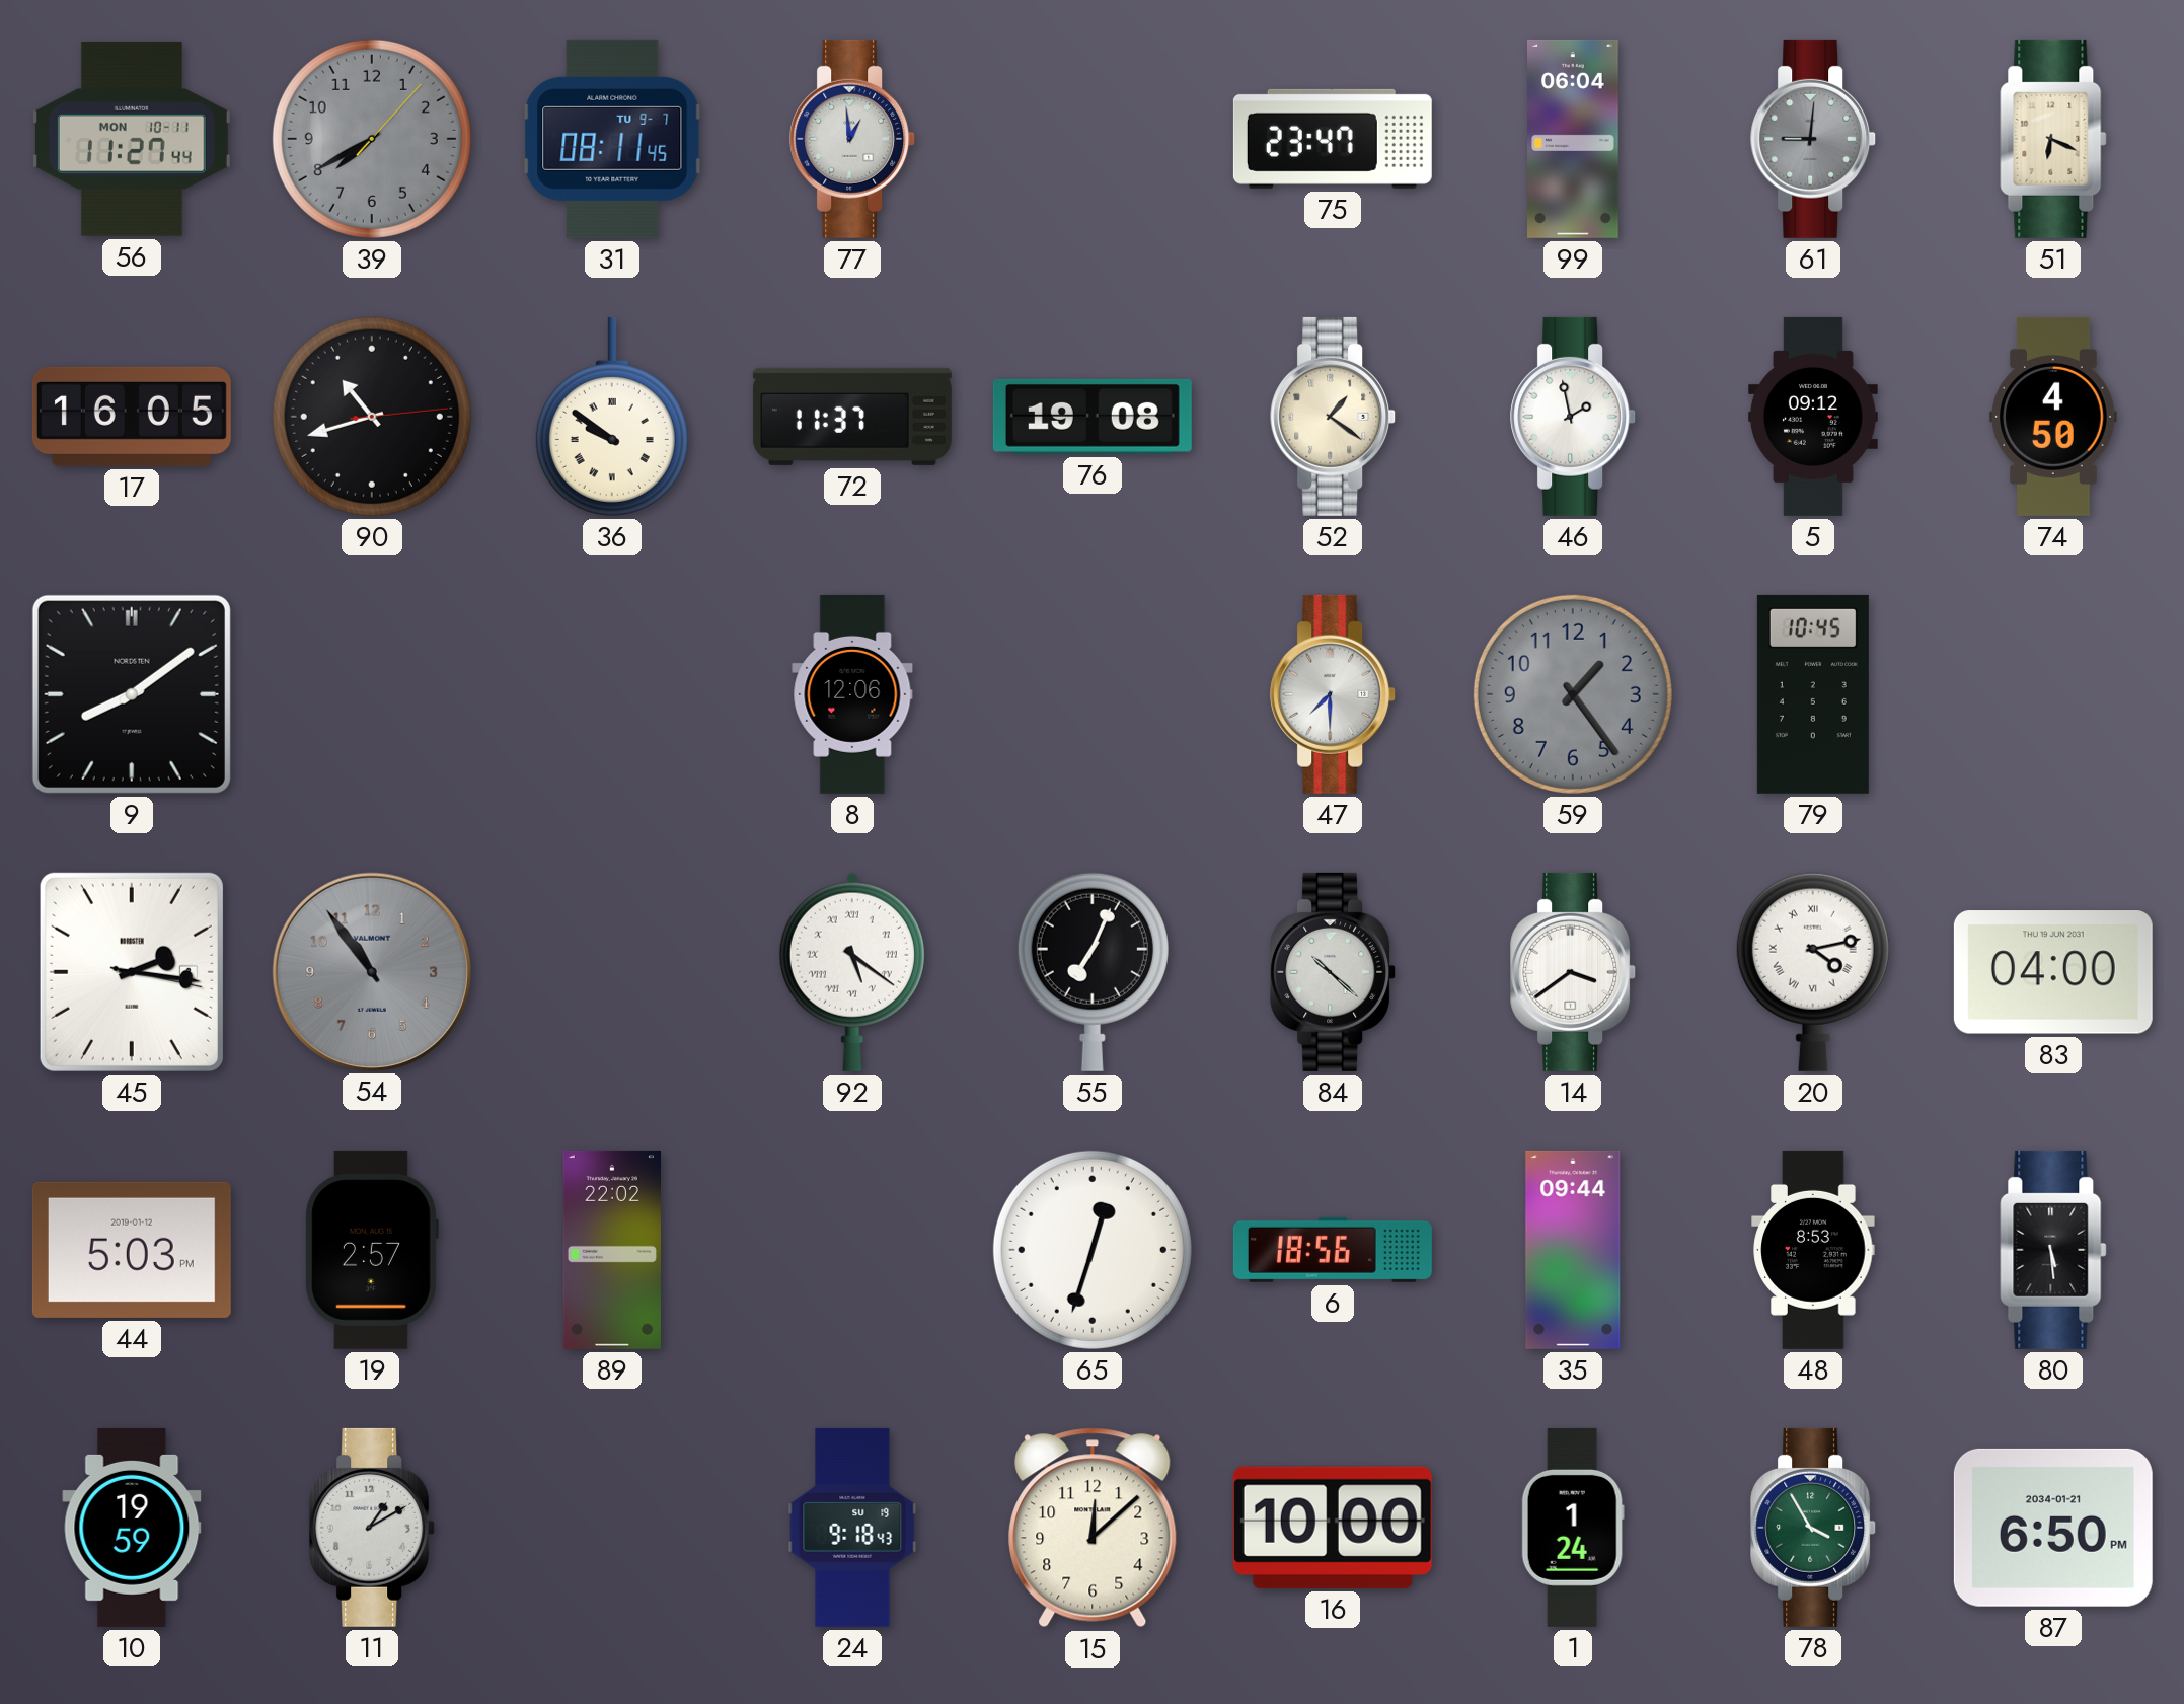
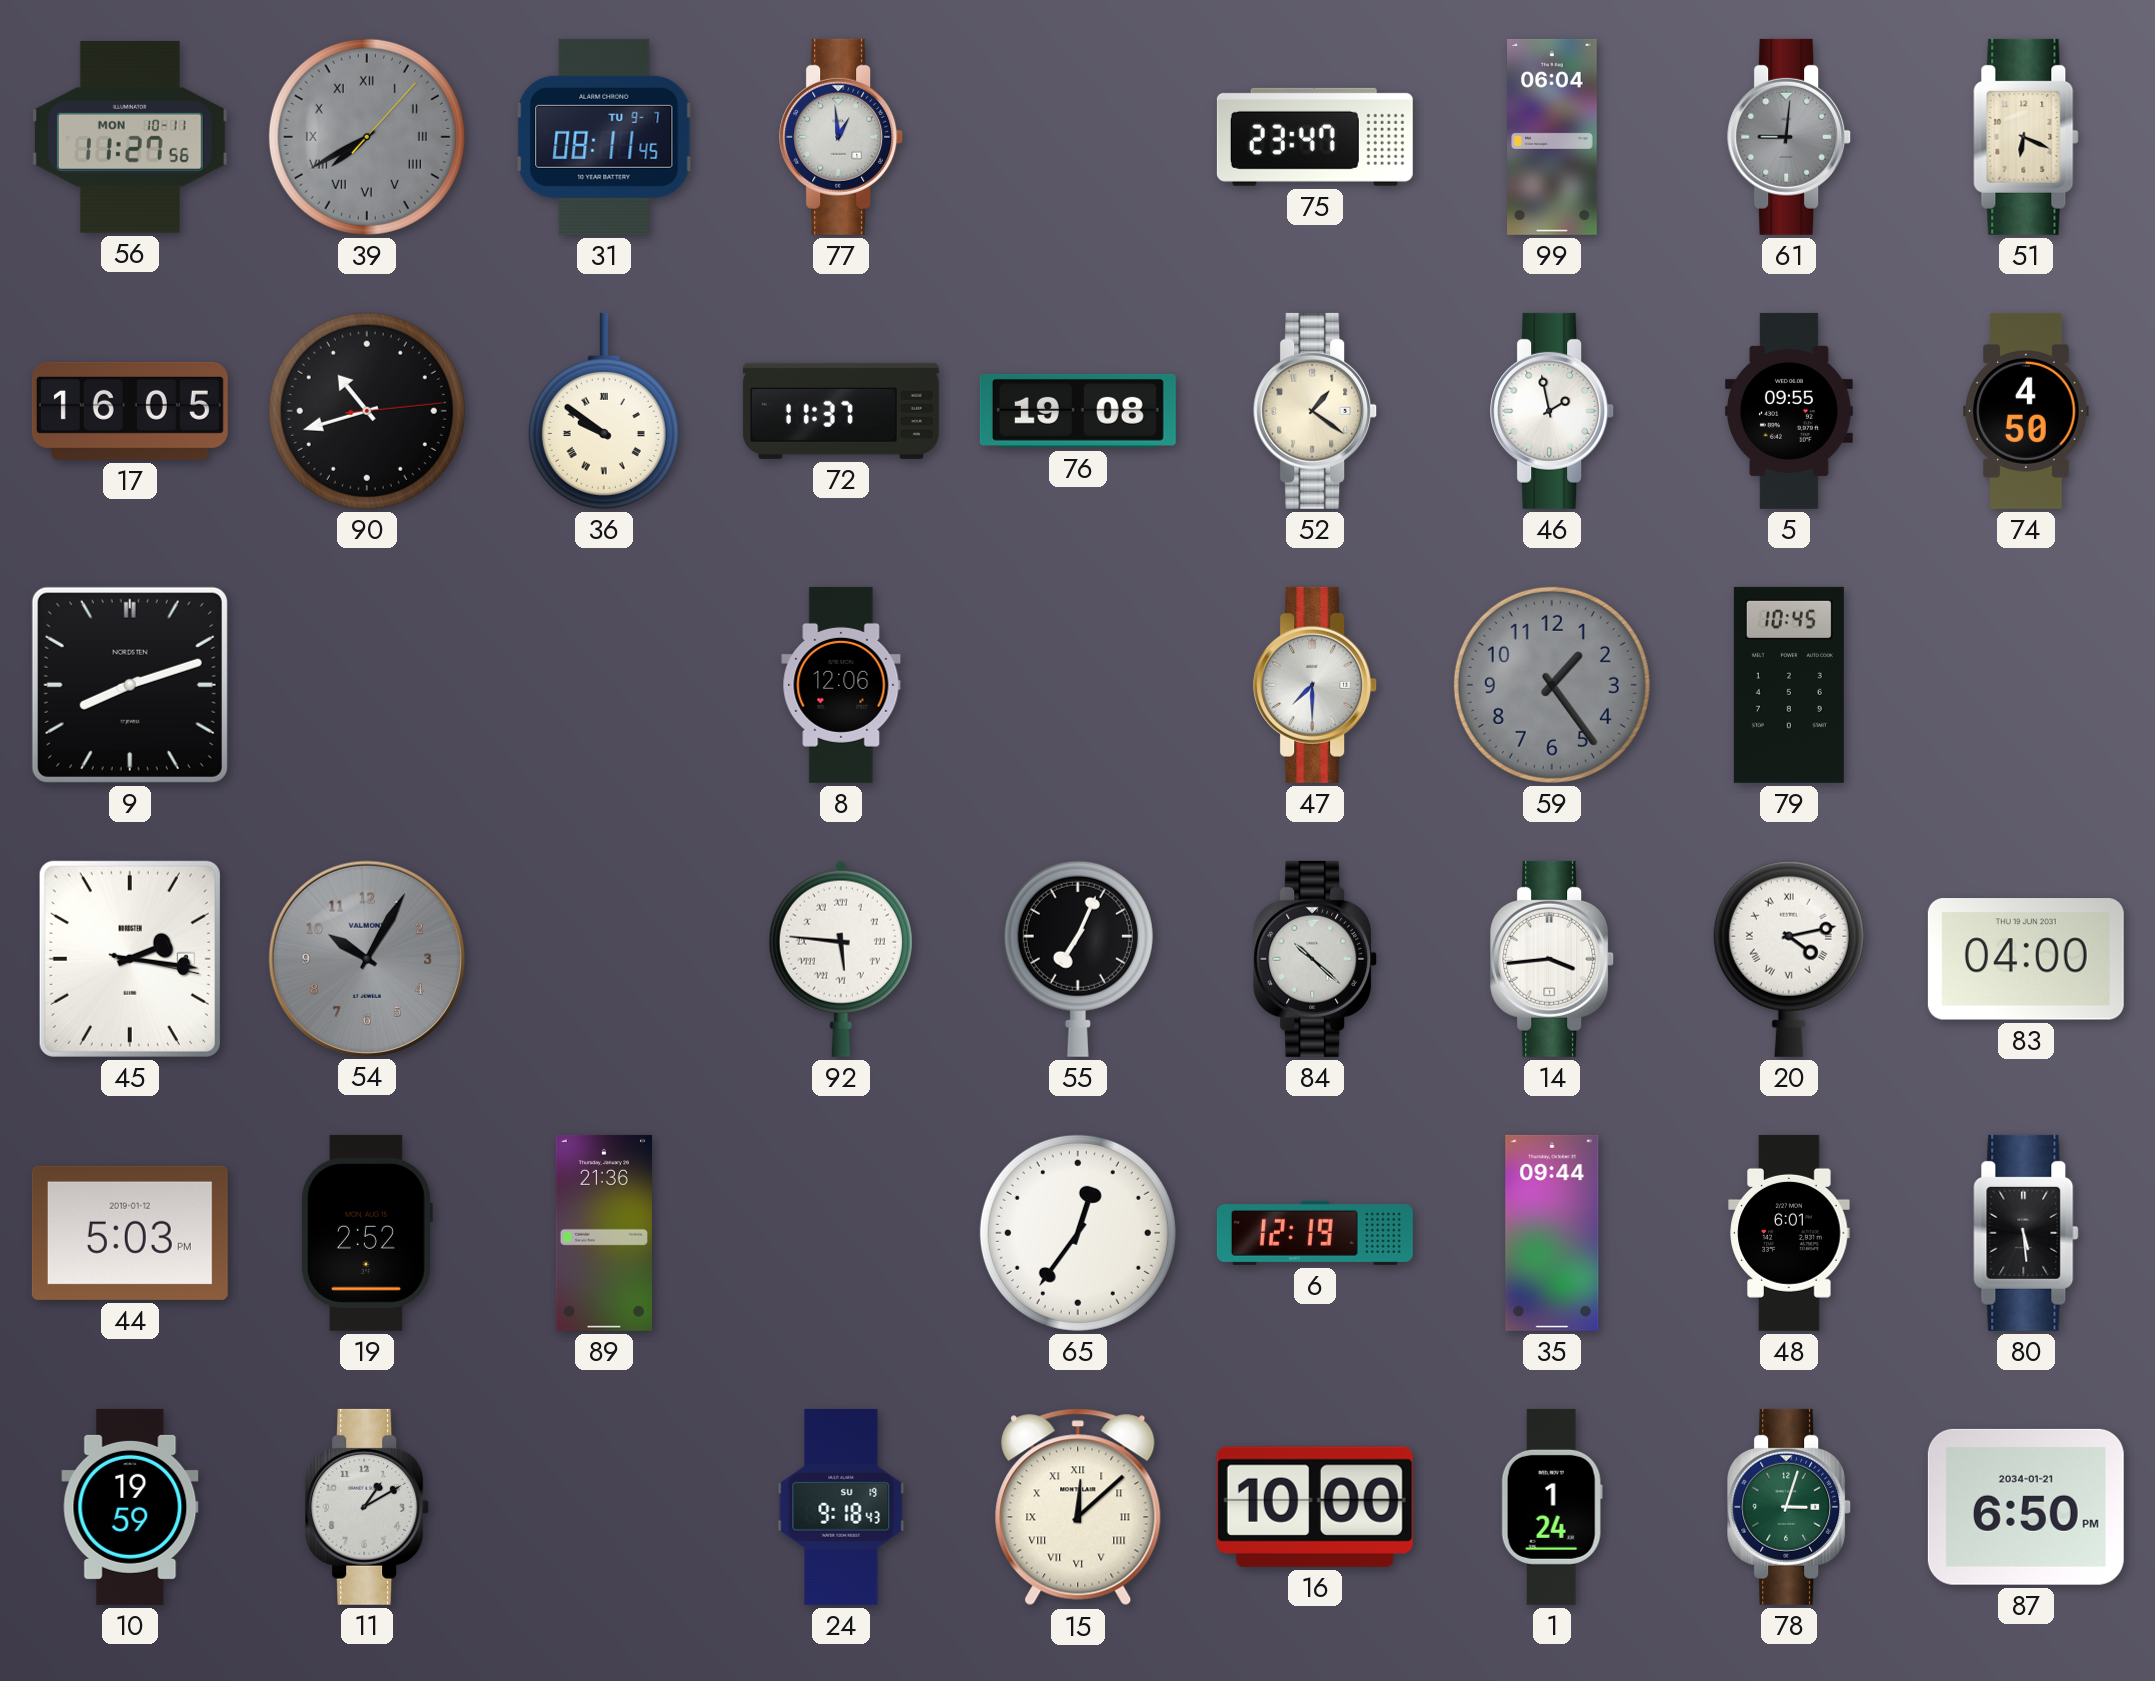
56: 11:27:44 -> 11:27:56
39 numerals: Arabic -> Roman
5: 09:12 -> 09:55
9: 8:09 -> 8:12
54: 10:54 -> 10:05
92: 5:21 -> 5:46
14: 3:39 -> 3:44
19: 2:57 -> 2:52
89: 22:02 -> 21:36
65: 12:33 -> 12:36
6: 18:56 -> 12:19
48: 8:53 -> 6:01
15 numerals: Arabic -> Roman
78: 3:55 -> 3:03
